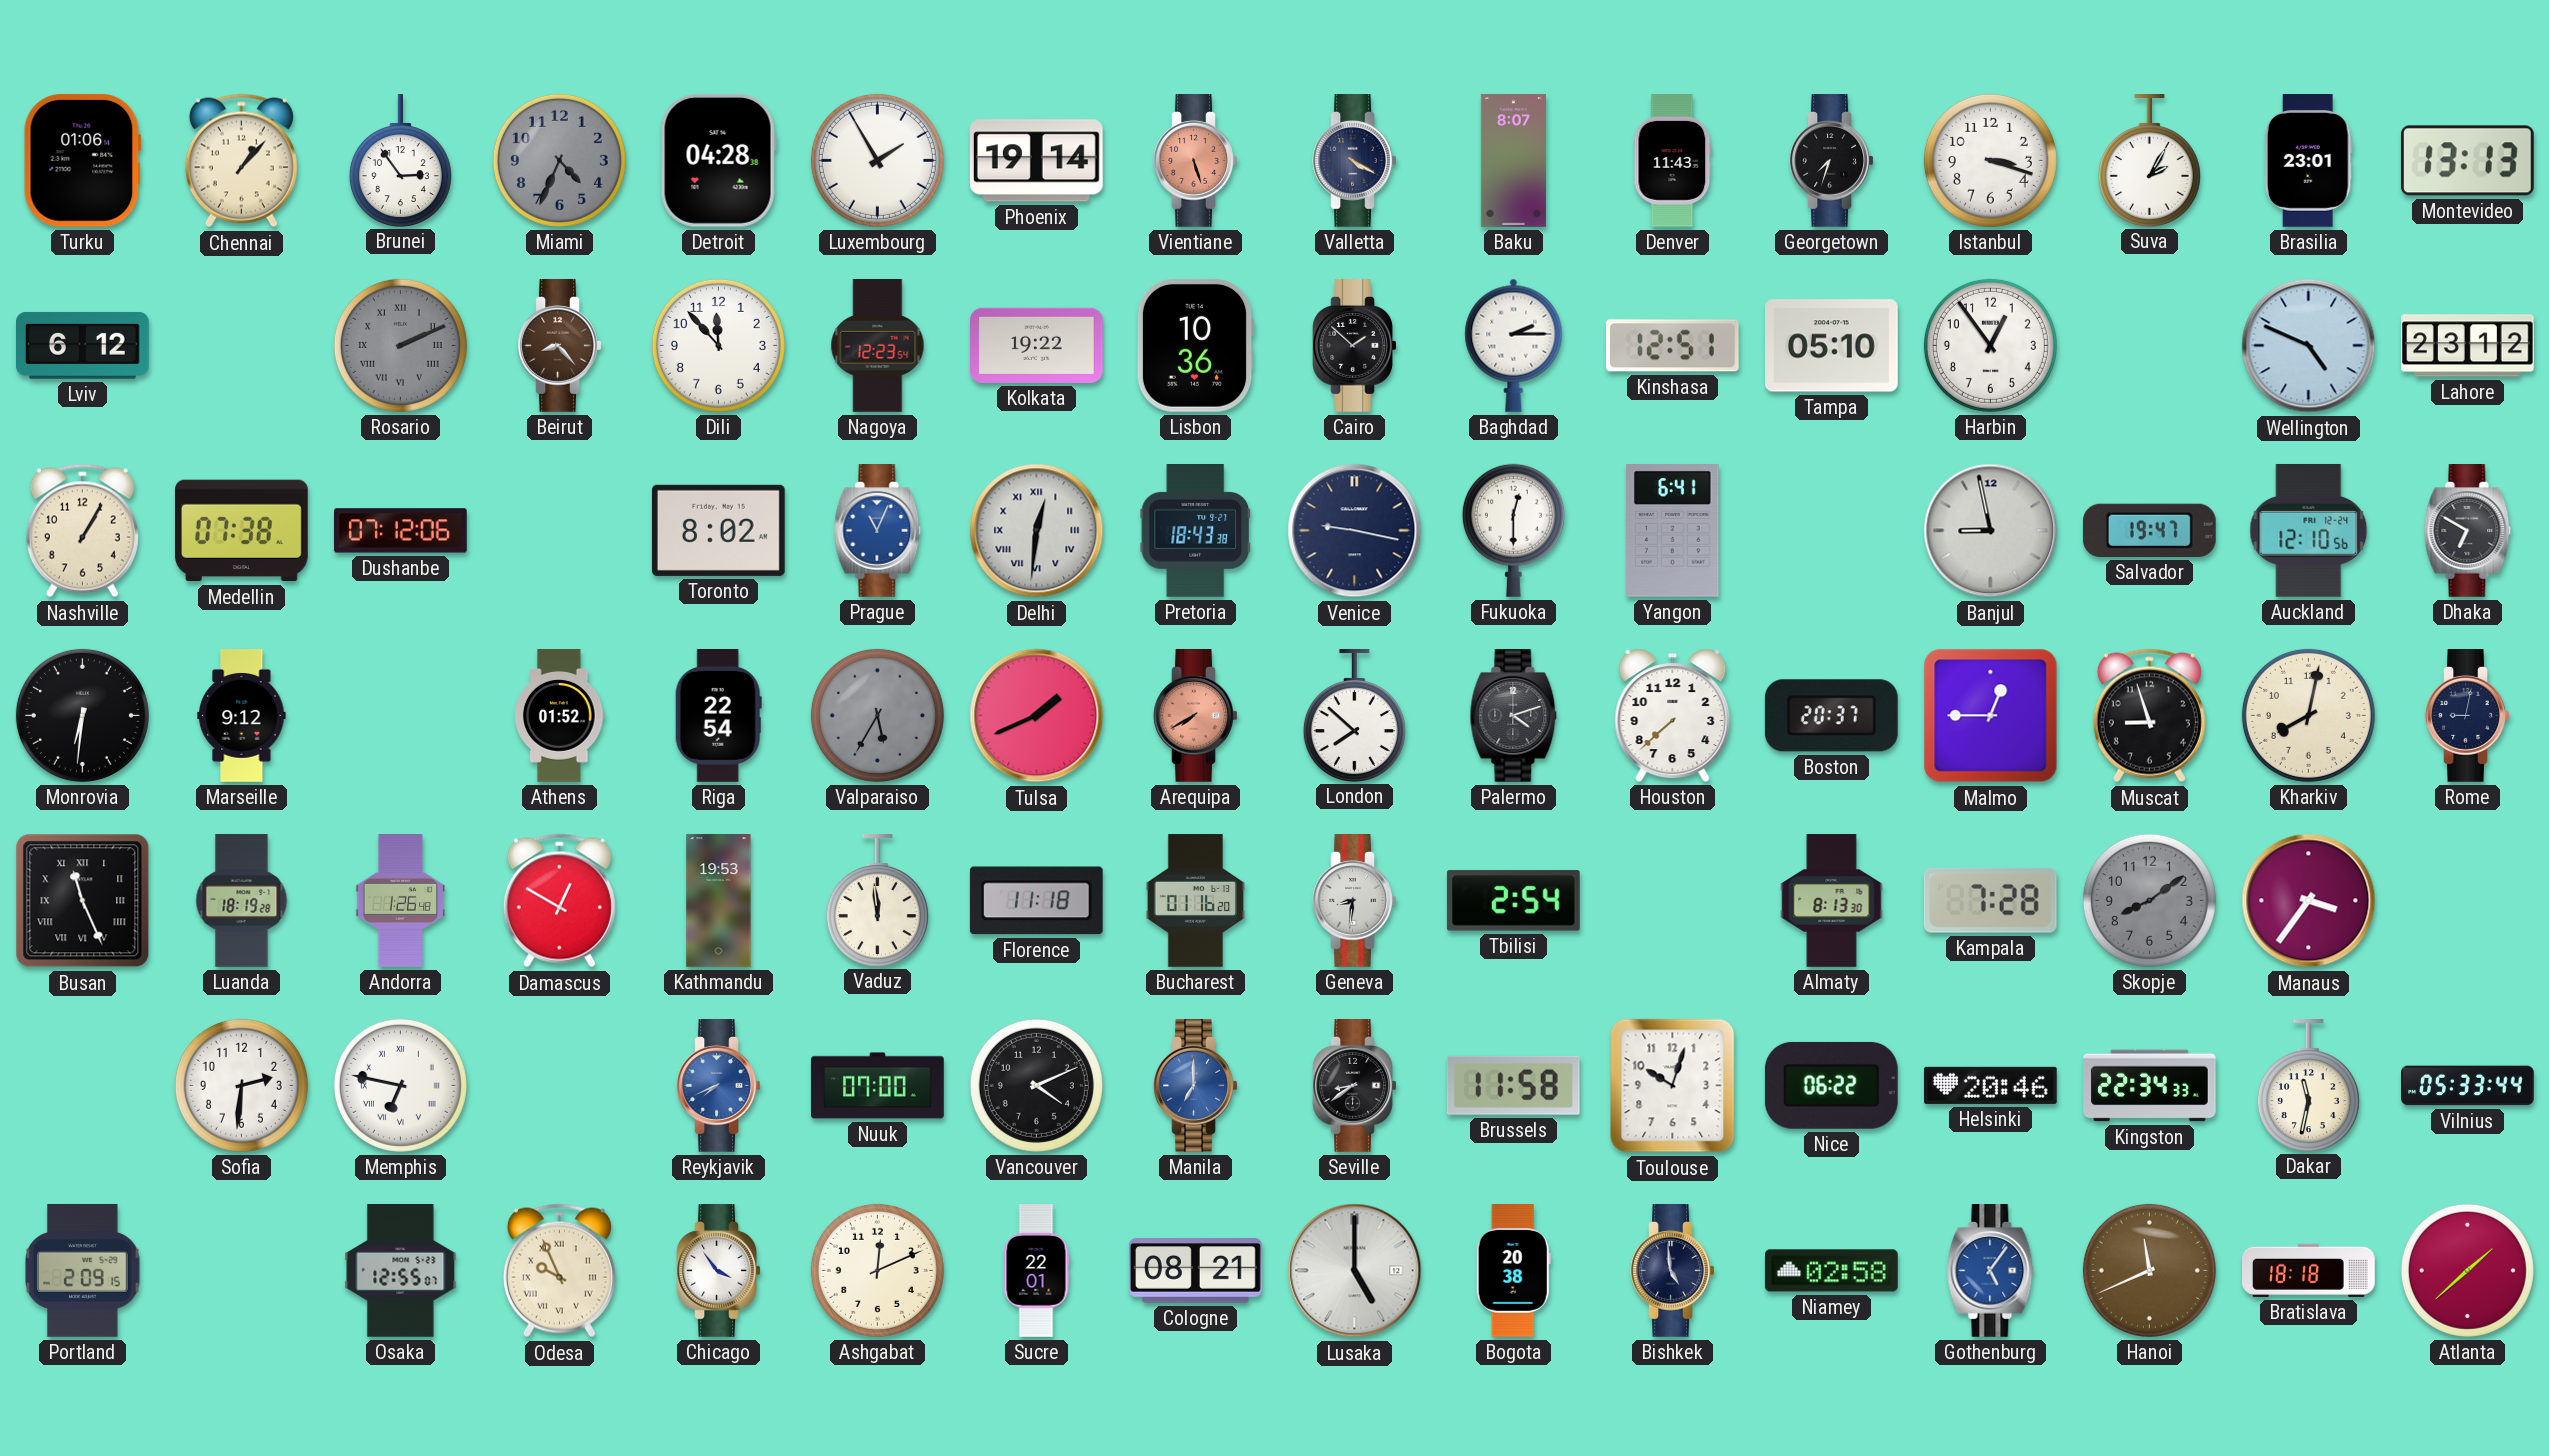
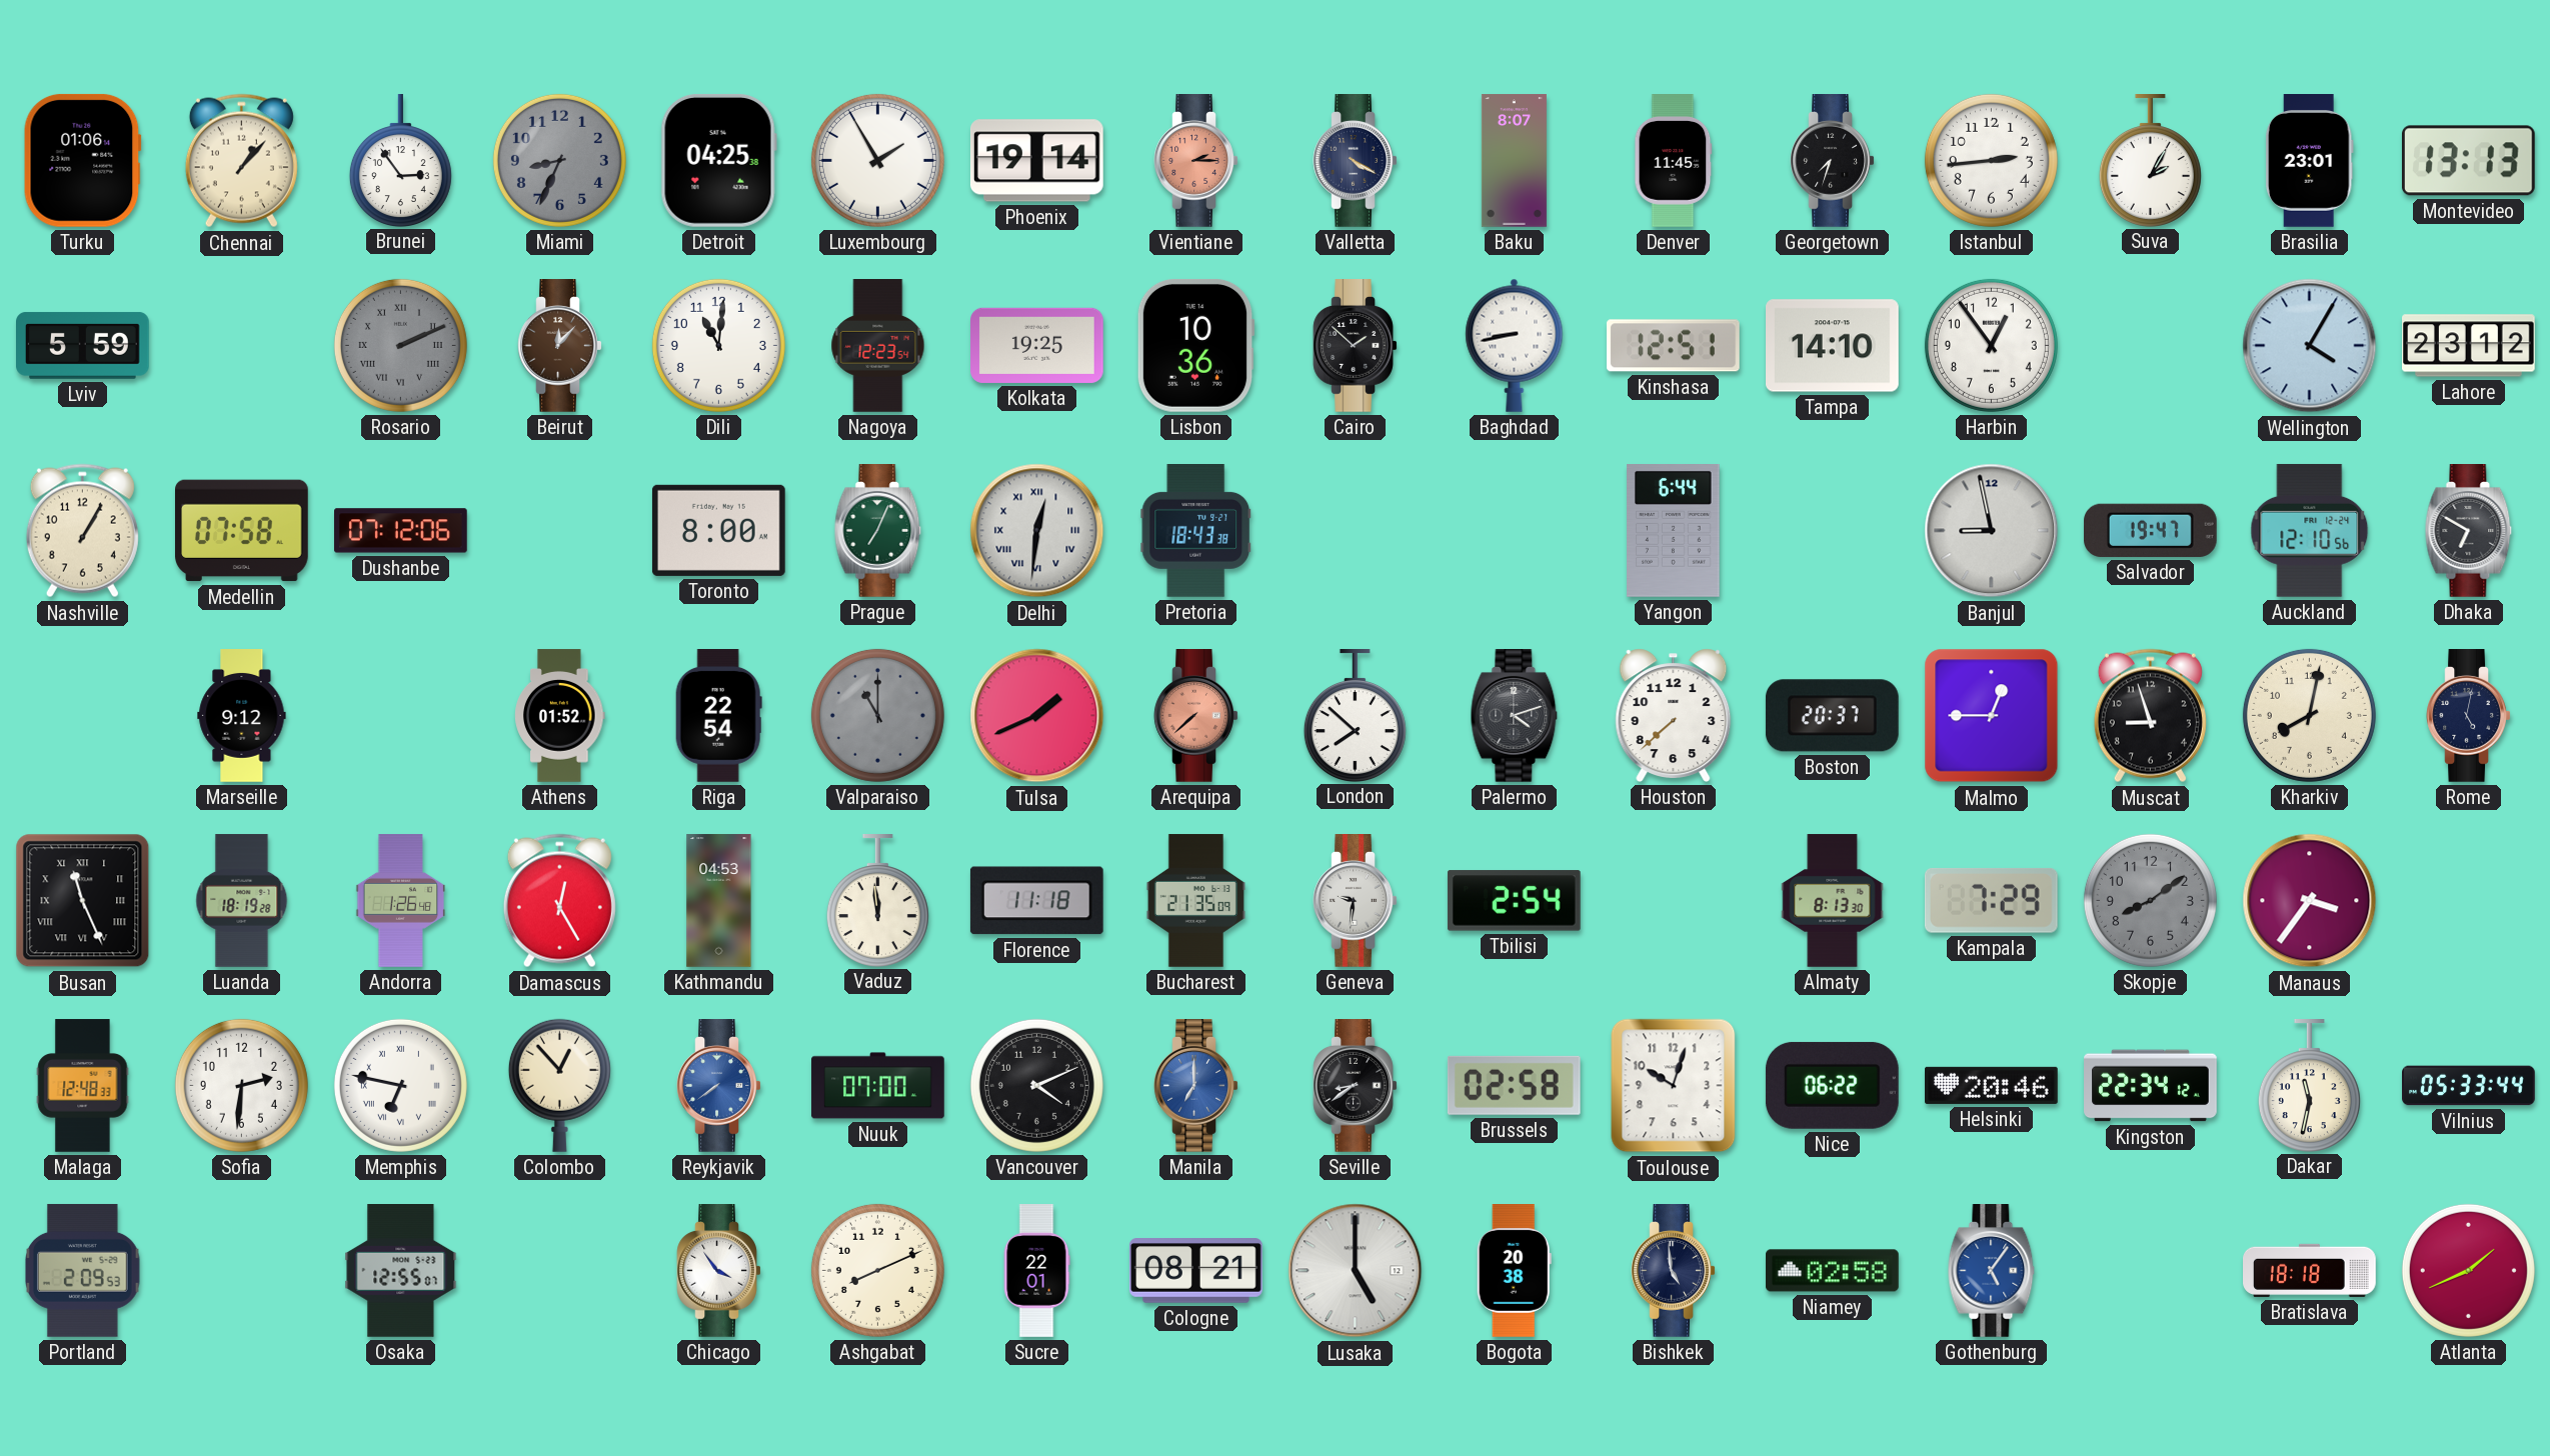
Miami: 4:34 -> 8:34
Detroit: 04:28 -> 04:25
Vientiane: 5:27 -> 2:15
Denver: 11:43 -> 11:45
Istanbul: 3:18 -> 2:44
Lviv: 6:12 -> 5:59
Beirut: 8:23 -> 12:07
Dili: 11:53 -> 11:01
Kolkata: 19:22 -> 19:25
Baghdad: 2:15 -> 8:43
Tampa: 05:10 -> 14:10
Wellington: 4:49 -> 4:05
Medellin: 07:38 -> 07:58
Toronto: 8:02 -> 8:00
Prague: 11:04 -> 7:04
Prague dial: blue -> green
Venice: 9:17 -> none
Fukuoka: 12:30 -> none
Yangon: 6:41 -> 6:44
Monrovia: 6:31 -> none
Valparaiso: 5:35 -> 11:00
Arequipa: 7:40 -> 7:38
Rome: 9:02 -> 5:02
Damascus: 12:50 -> 12:25
Kathmandu: 19:53 -> 04:53
Bucharest: 01:16 -> 21:35
Geneva: 8:31 -> 9:31
Kampala: 7:28 -> 7:29
Malaga: none -> 12:48
Colombo: none -> 12:53
Reykjavik: 7:41 -> 7:39
Brussels: 11:58 -> 02:58
Kingston: 22:34:33 -> 22:34:12
Portland: 2:09:15 -> 2:09:53
Odesa: 9:56 -> none
Ashgabat: 12:11 -> 8:11
Hanoi: 11:41 -> none
Atlanta: 1:38 -> 1:41
